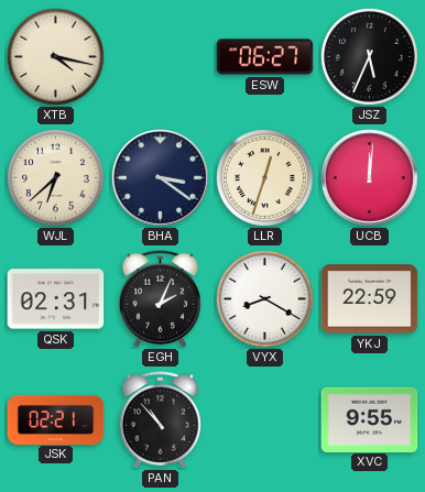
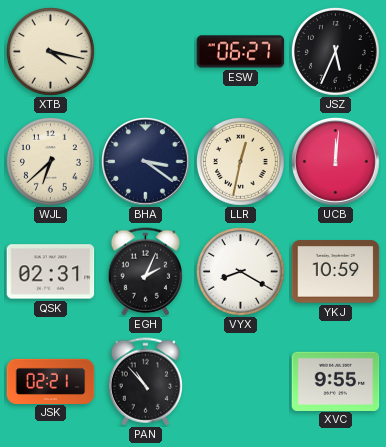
LLR: 12:33 -> 12:32
YKJ: 22:59 -> 10:59
